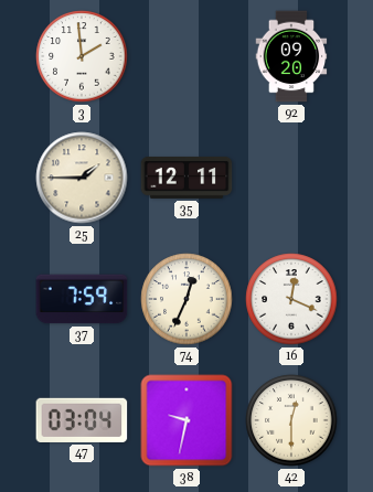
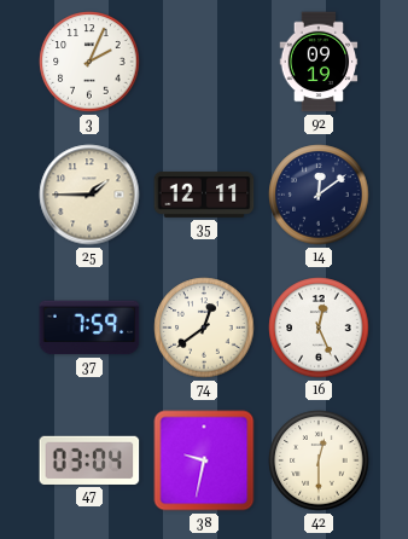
3: 1:59 -> 2:04
92: 09:20 -> 09:19
14: none -> 12:09
74: 12:34 -> 12:39
16: 12:19 -> 12:26
